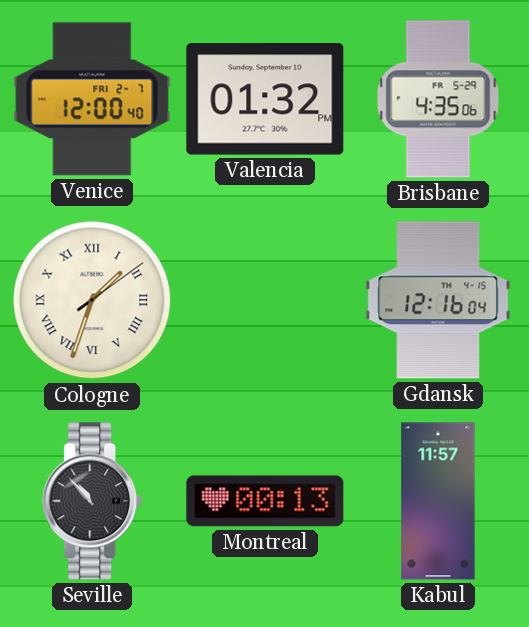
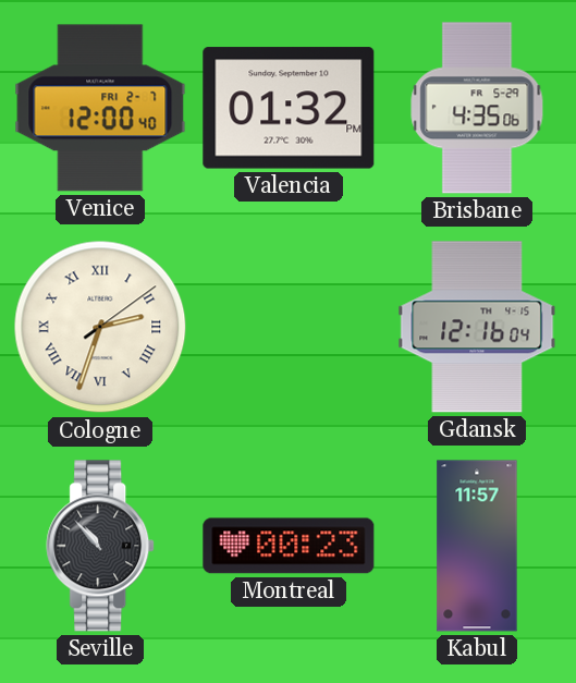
Cologne: 1:33 -> 2:33
Montreal: 00:13 -> 00:23
